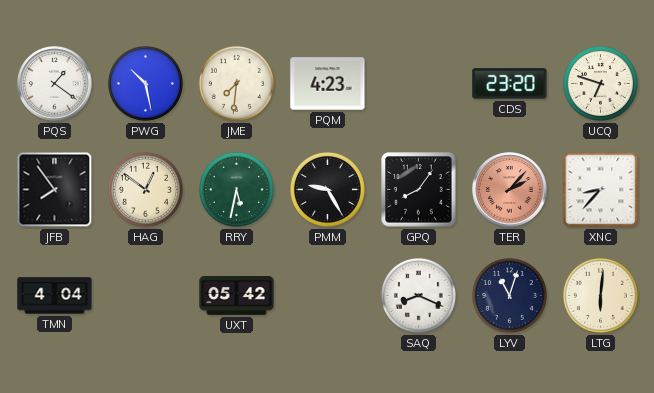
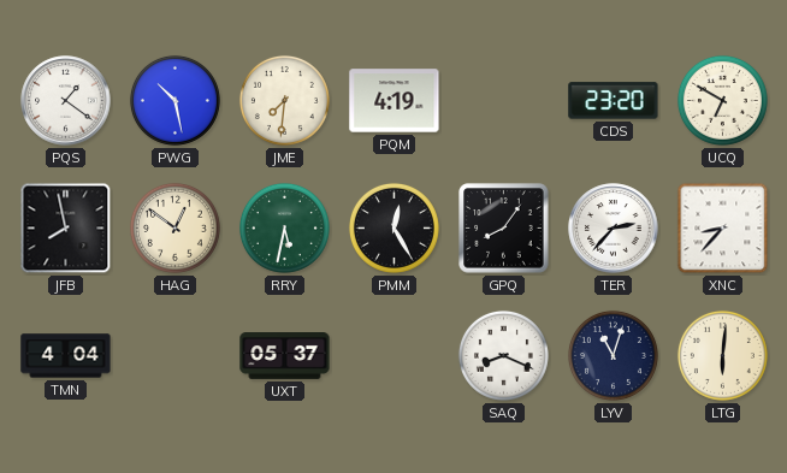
PQM: 4:23 -> 4:19
UCQ: 6:48 -> 6:50
JFB: 7:54 -> 7:58
PMM: 9:25 -> 12:25
TER: 2:07 -> 2:37
TER dial: salmon -> white
UXT: 05:42 -> 05:37
